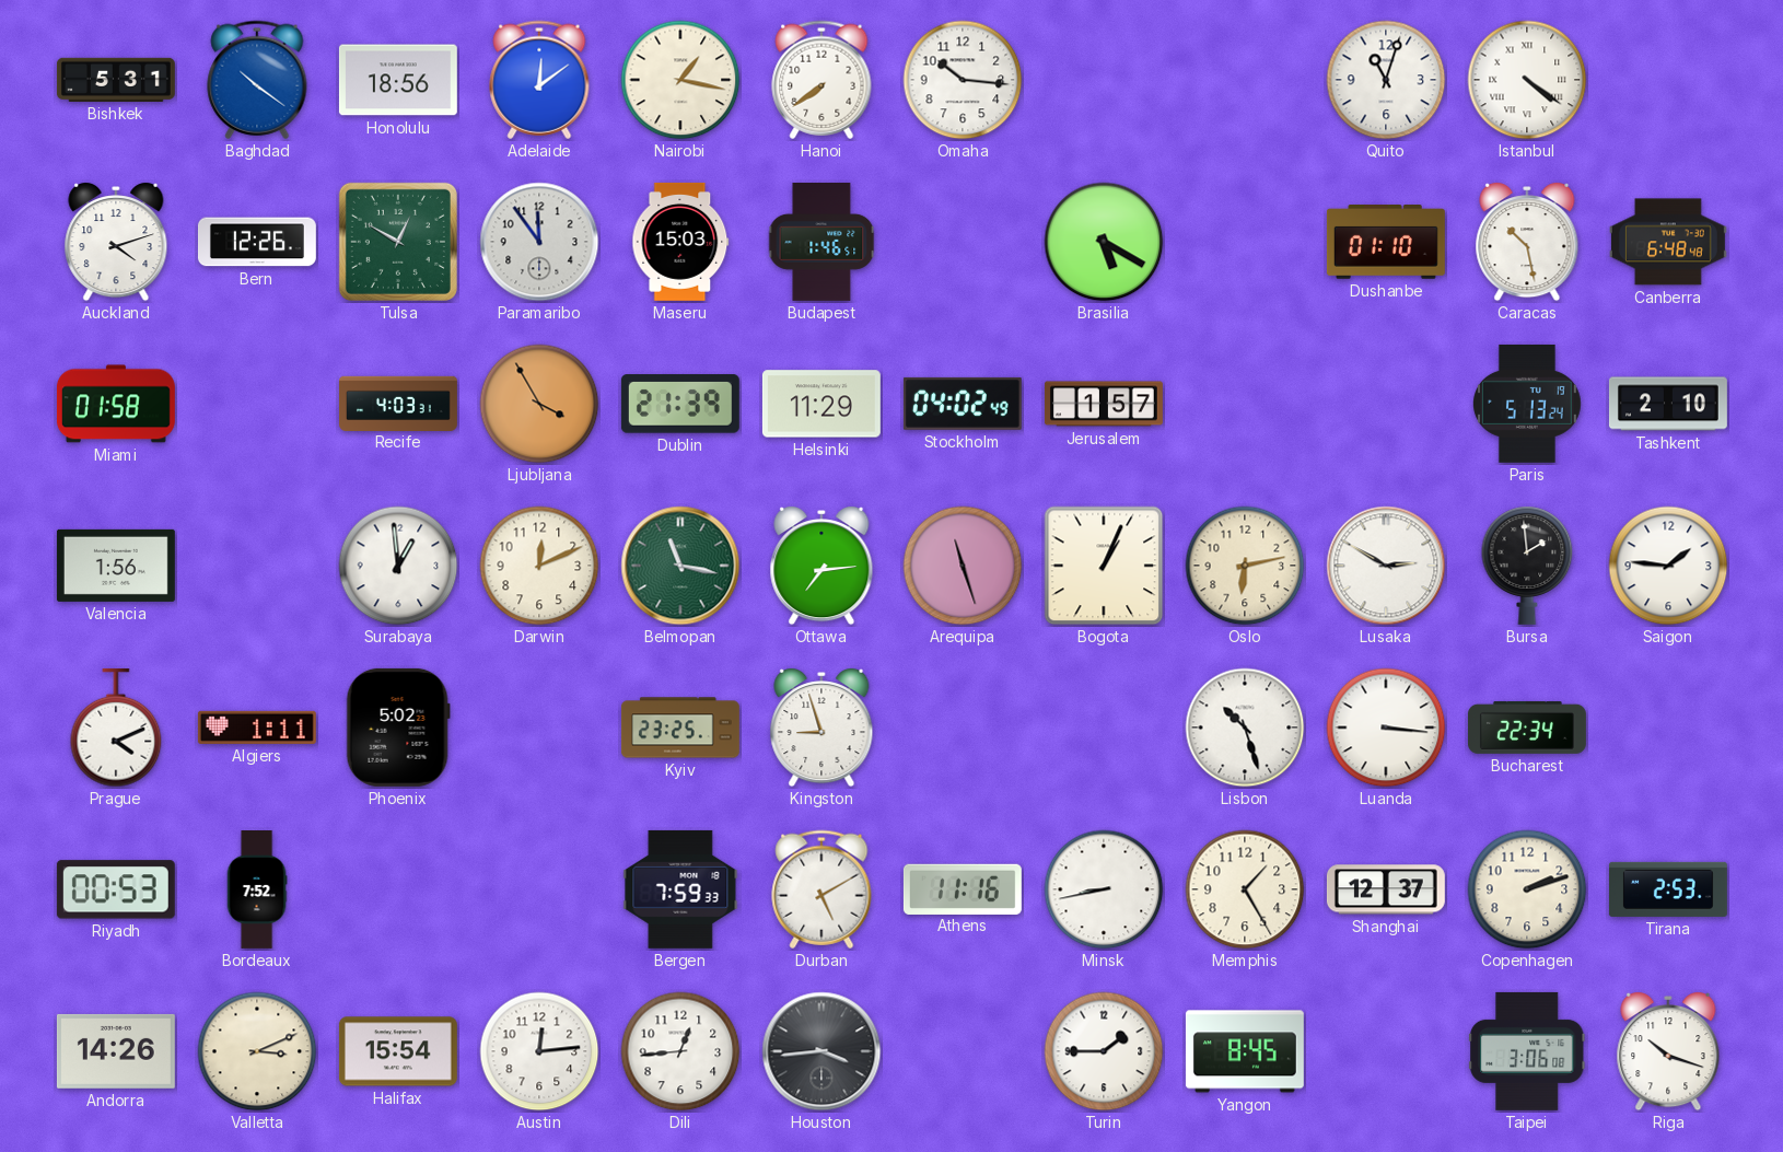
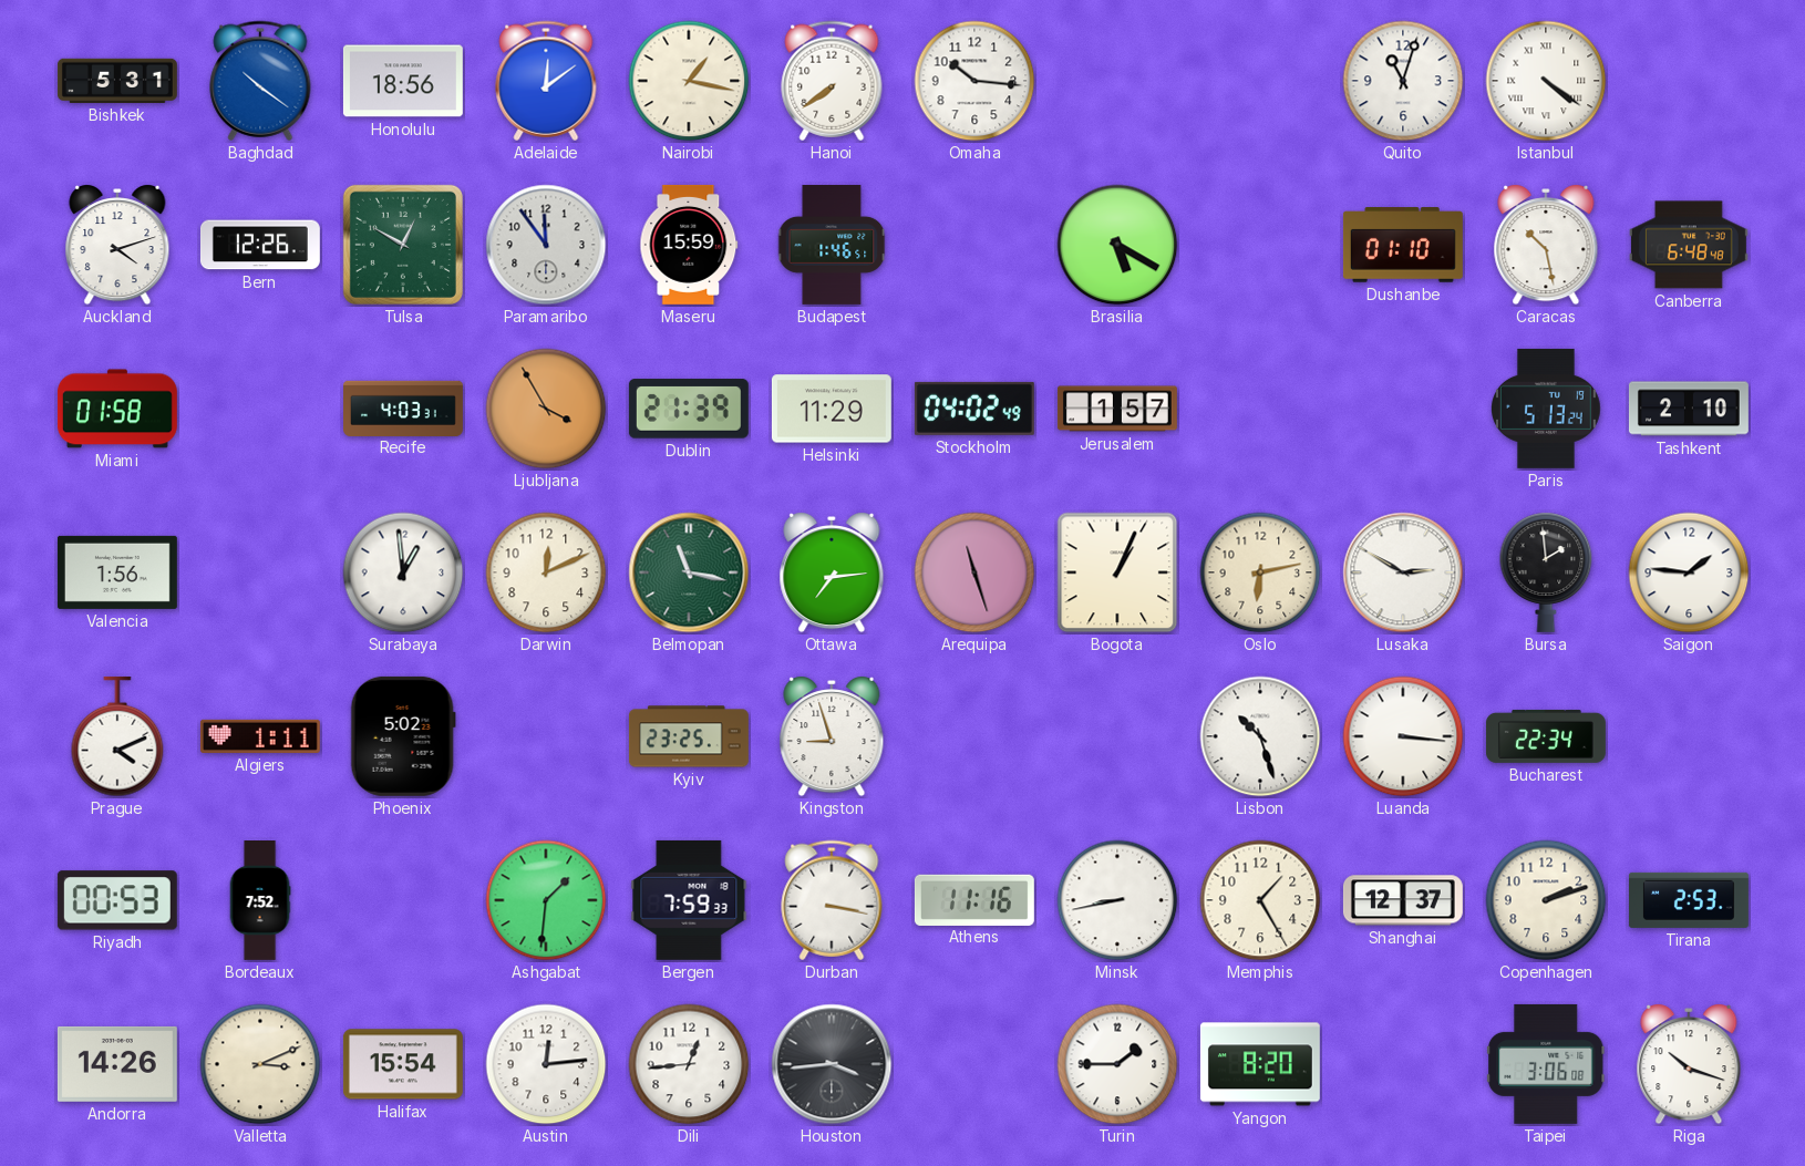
Maseru: 15:03 -> 15:59
Ashgabat: none -> 1:31
Durban: 5:10 -> 3:17
Yangon: 8:45 -> 8:20
